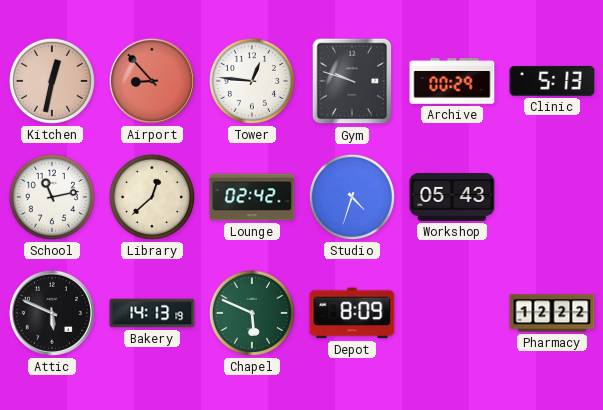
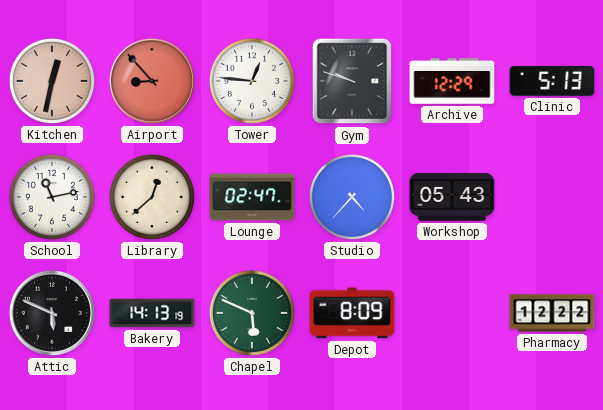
Archive: 00:29 -> 12:29
Lounge: 02:42 -> 02:47
Studio: 4:33 -> 4:37
